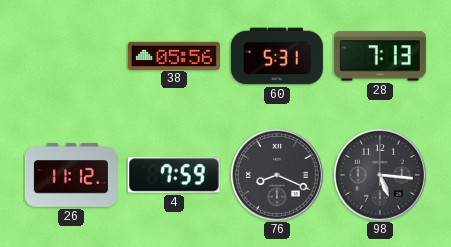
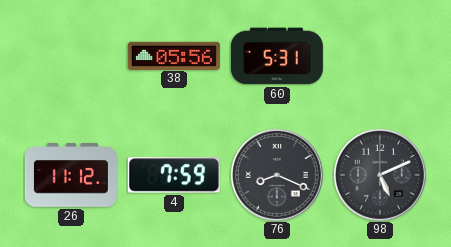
28: 7:13 -> none
98: 5:16 -> 5:11
